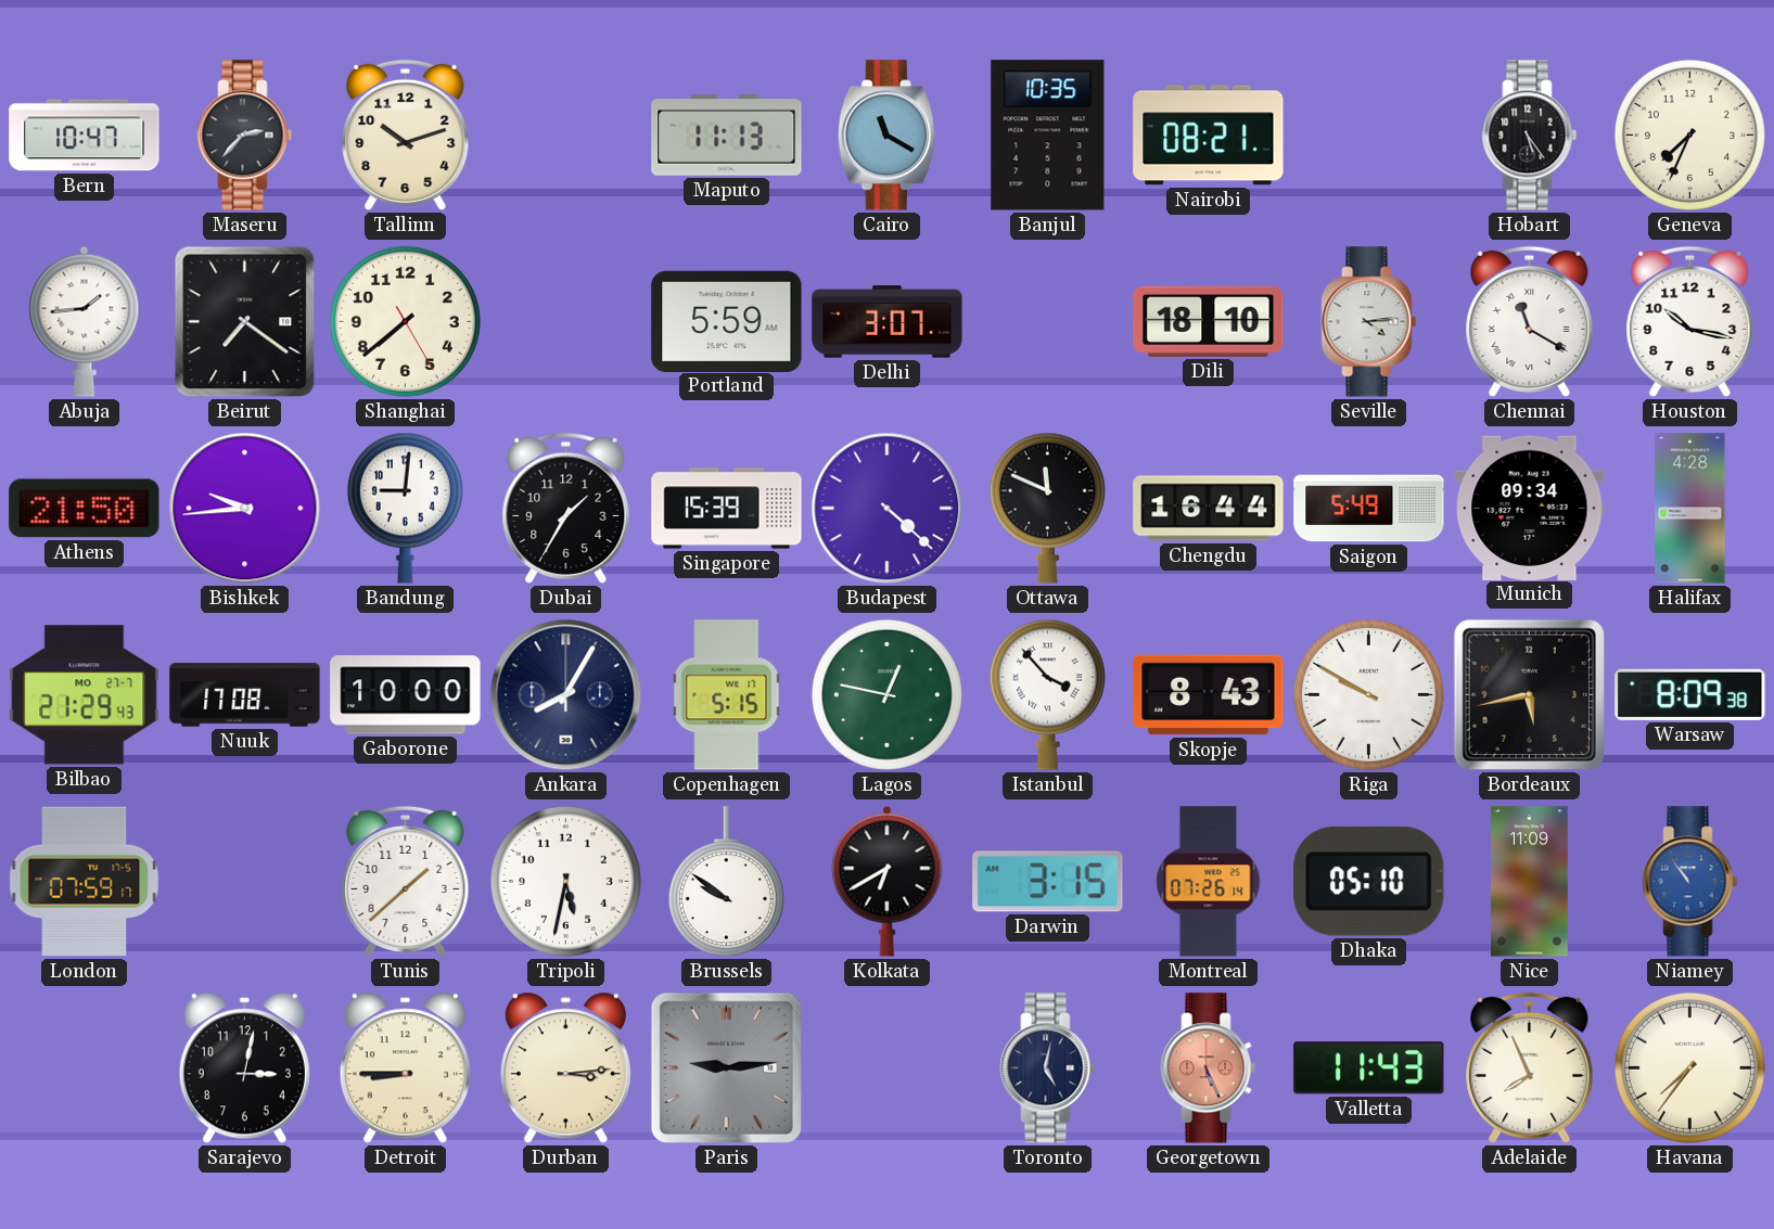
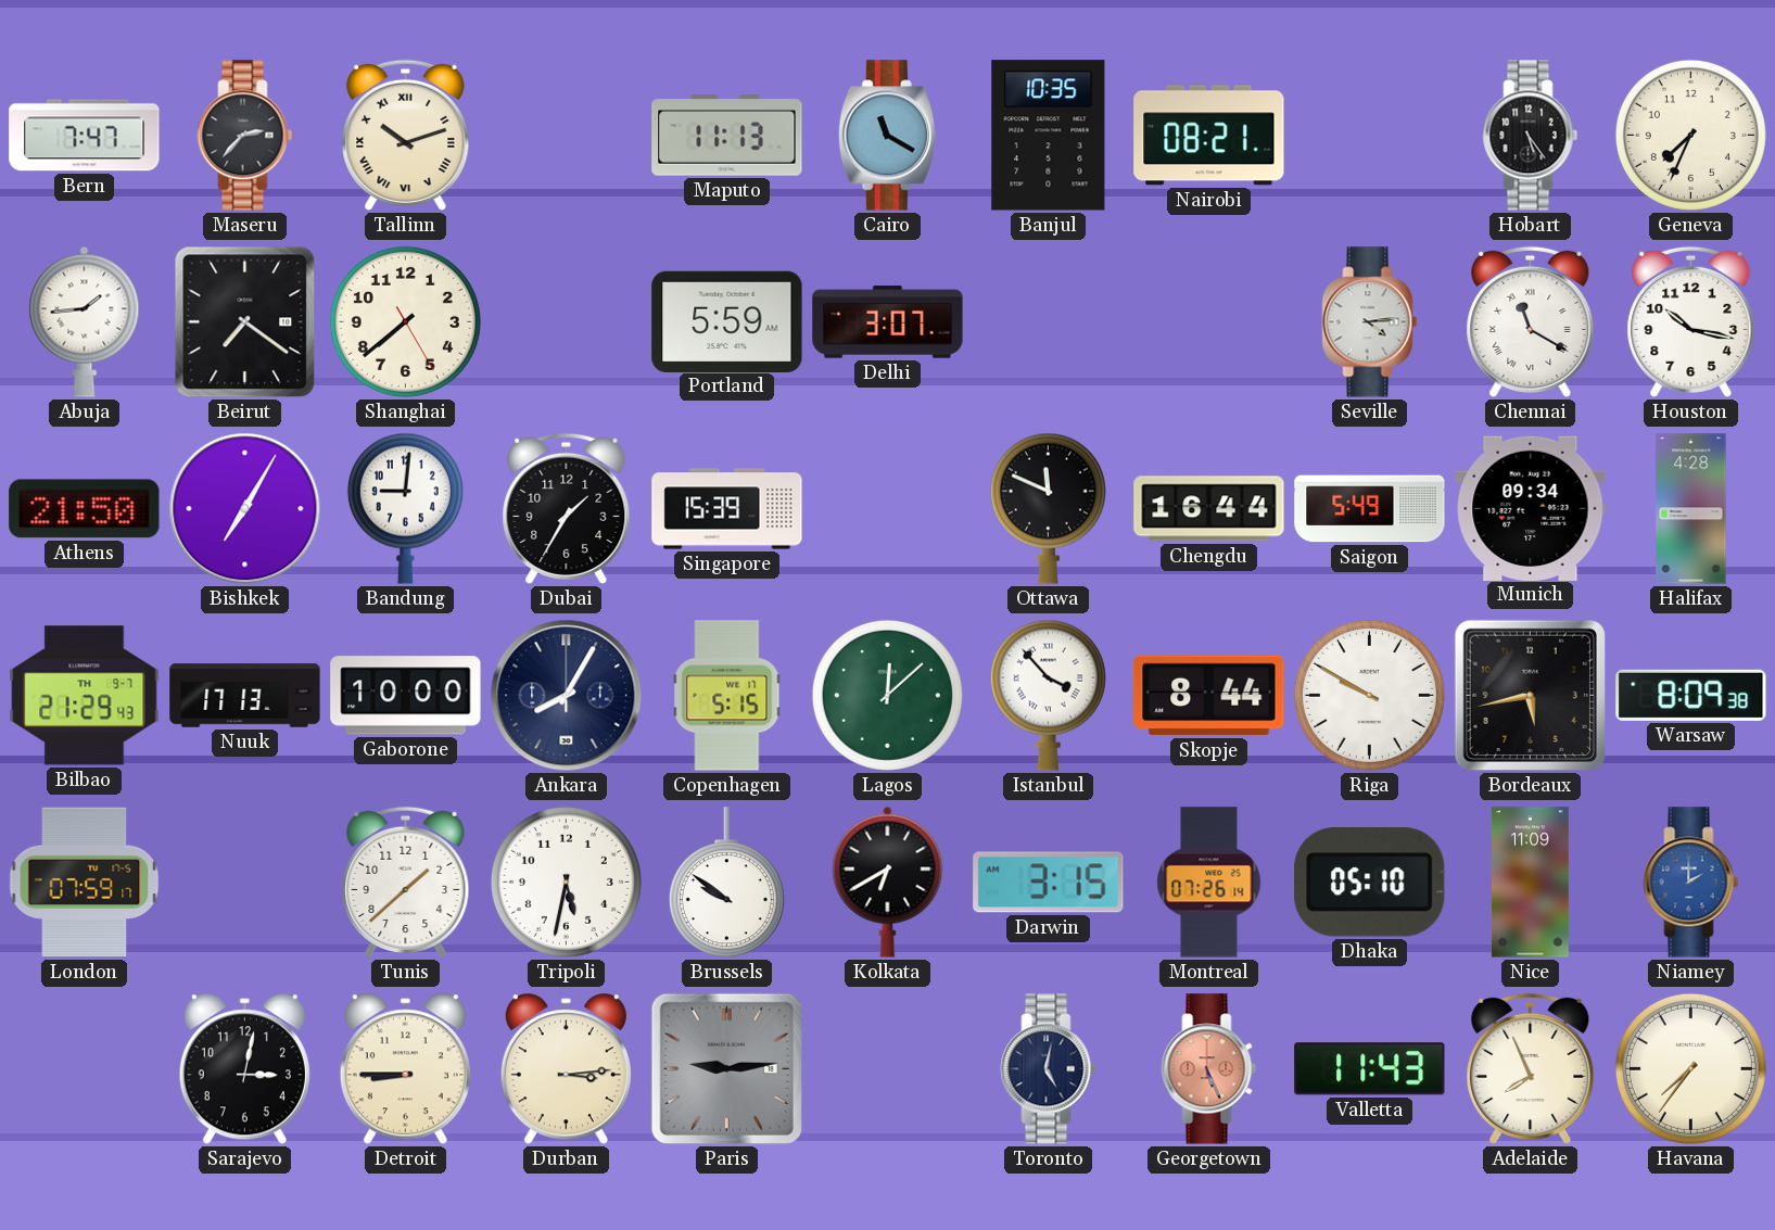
Bern: 10:47 -> 7:47
Tallinn numerals: Arabic -> Roman
Dili: 18:10 -> none
Bishkek: 9:44 -> 7:05
Budapest: 4:22 -> none
Bilbao date: MO 27-7 -> TH 9-7
Nuuk: 17:08 -> 17:13
Lagos: 12:47 -> 12:08
Skopje: 8:43 -> 8:44
Niamey: 10:54 -> 2:00
